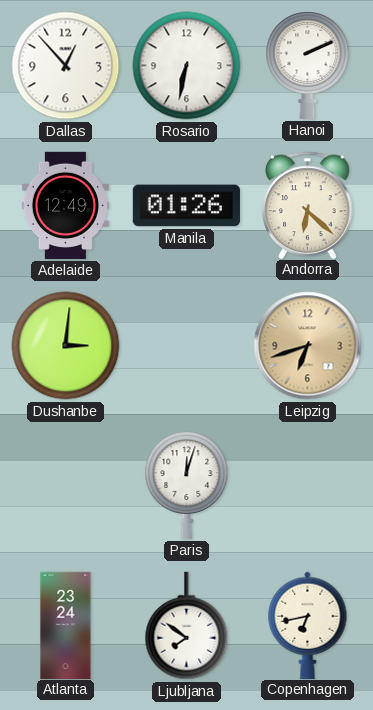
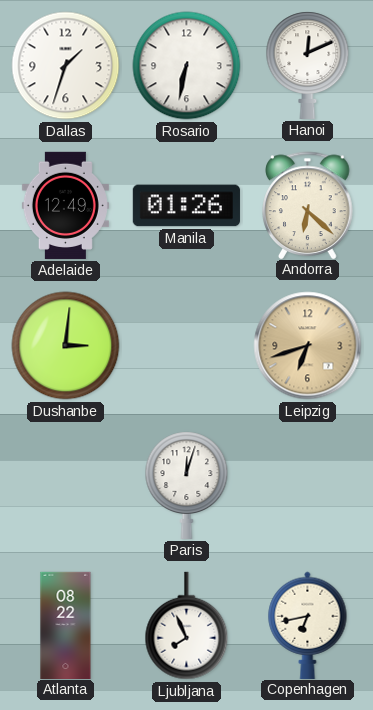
Dallas: 12:53 -> 1:33
Hanoi: 2:11 -> 12:11
Atlanta: 23:24 -> 08:22
Ljubljana: 7:51 -> 7:56
